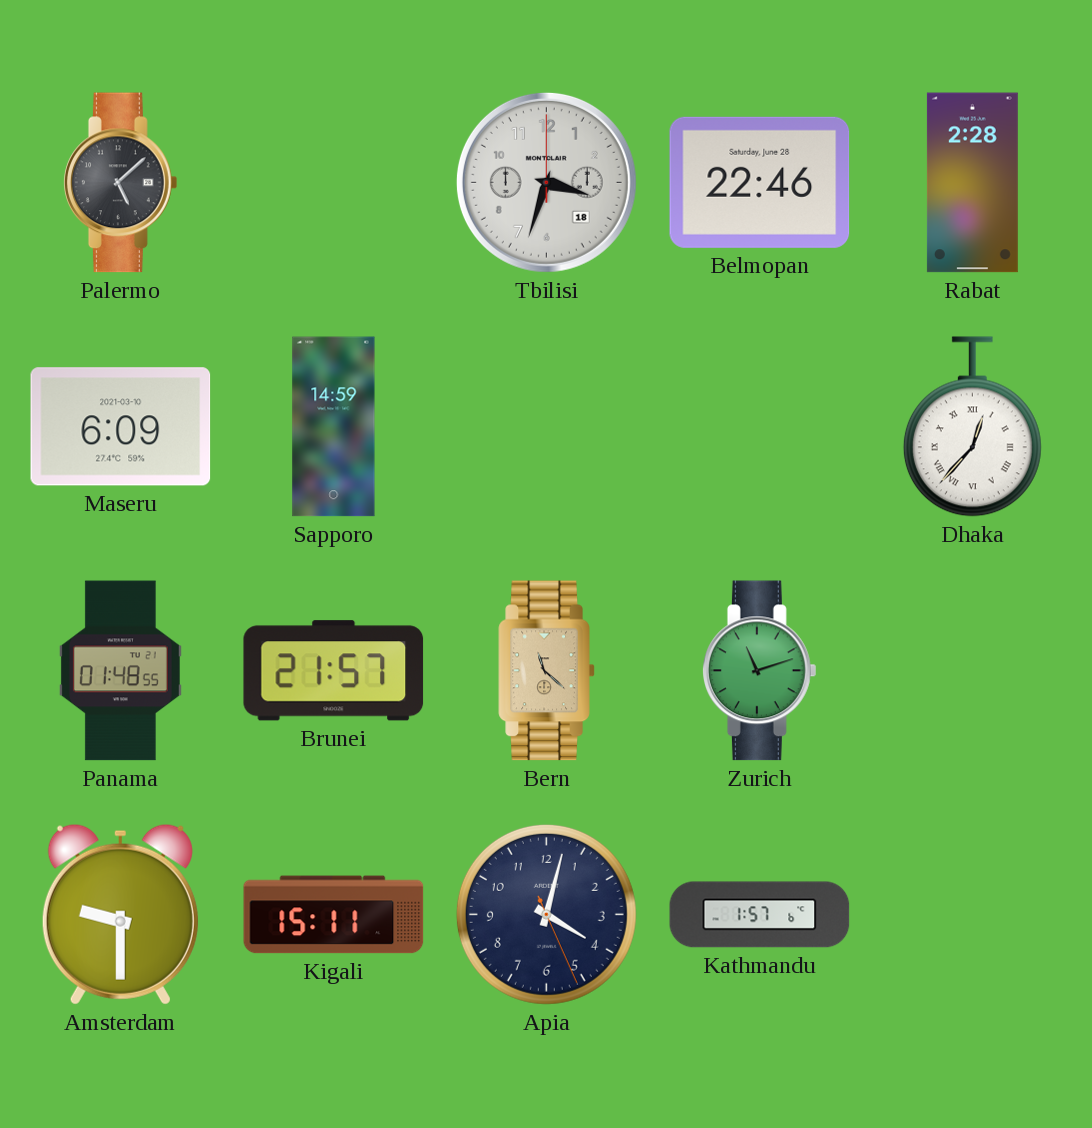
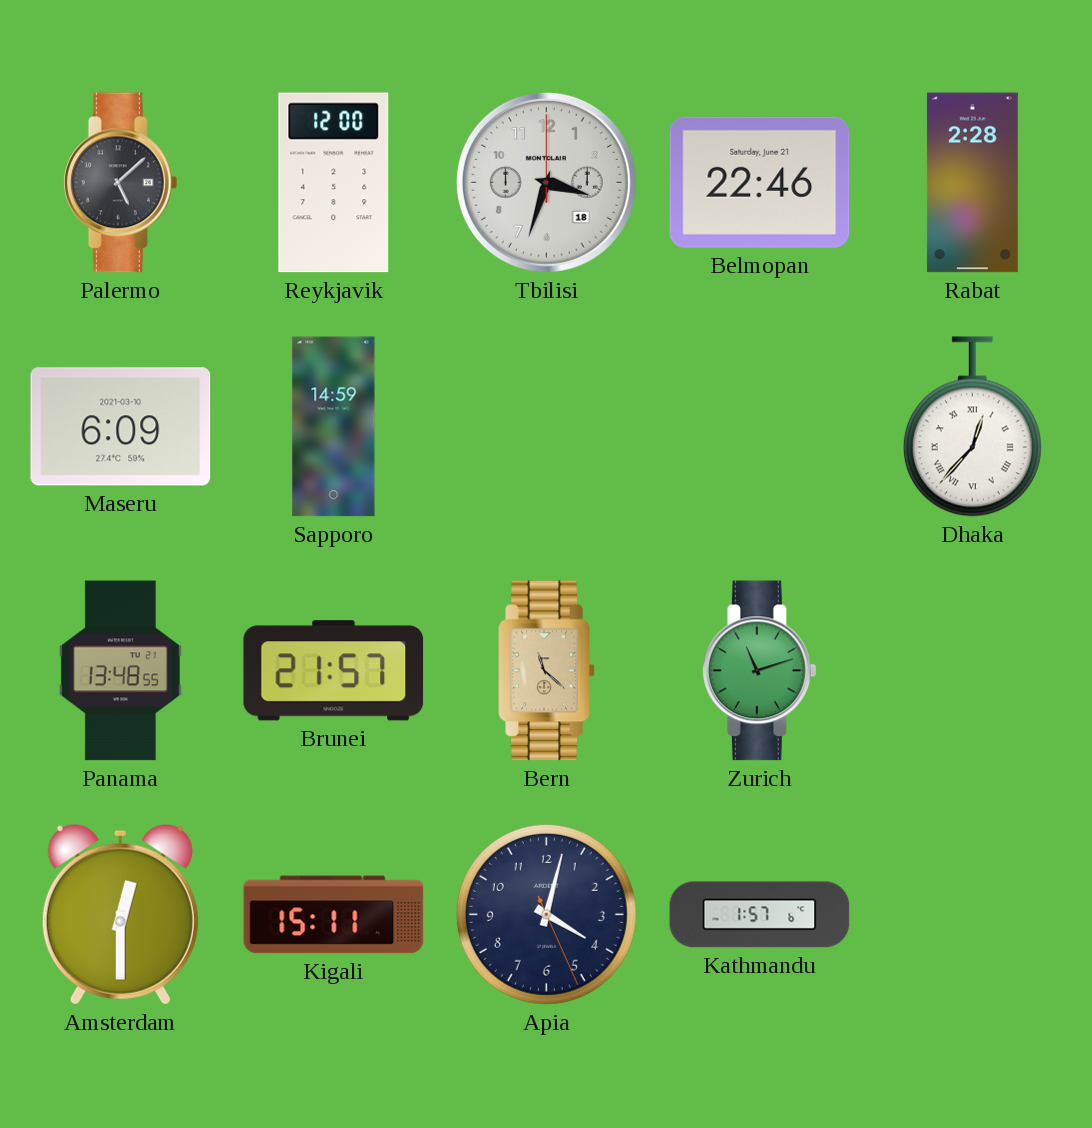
Reykjavik: none -> 12:00
Belmopan date: Saturday, June 28 -> Saturday, June 21
Panama: 01:48 -> 13:48
Amsterdam: 9:30 -> 12:30
